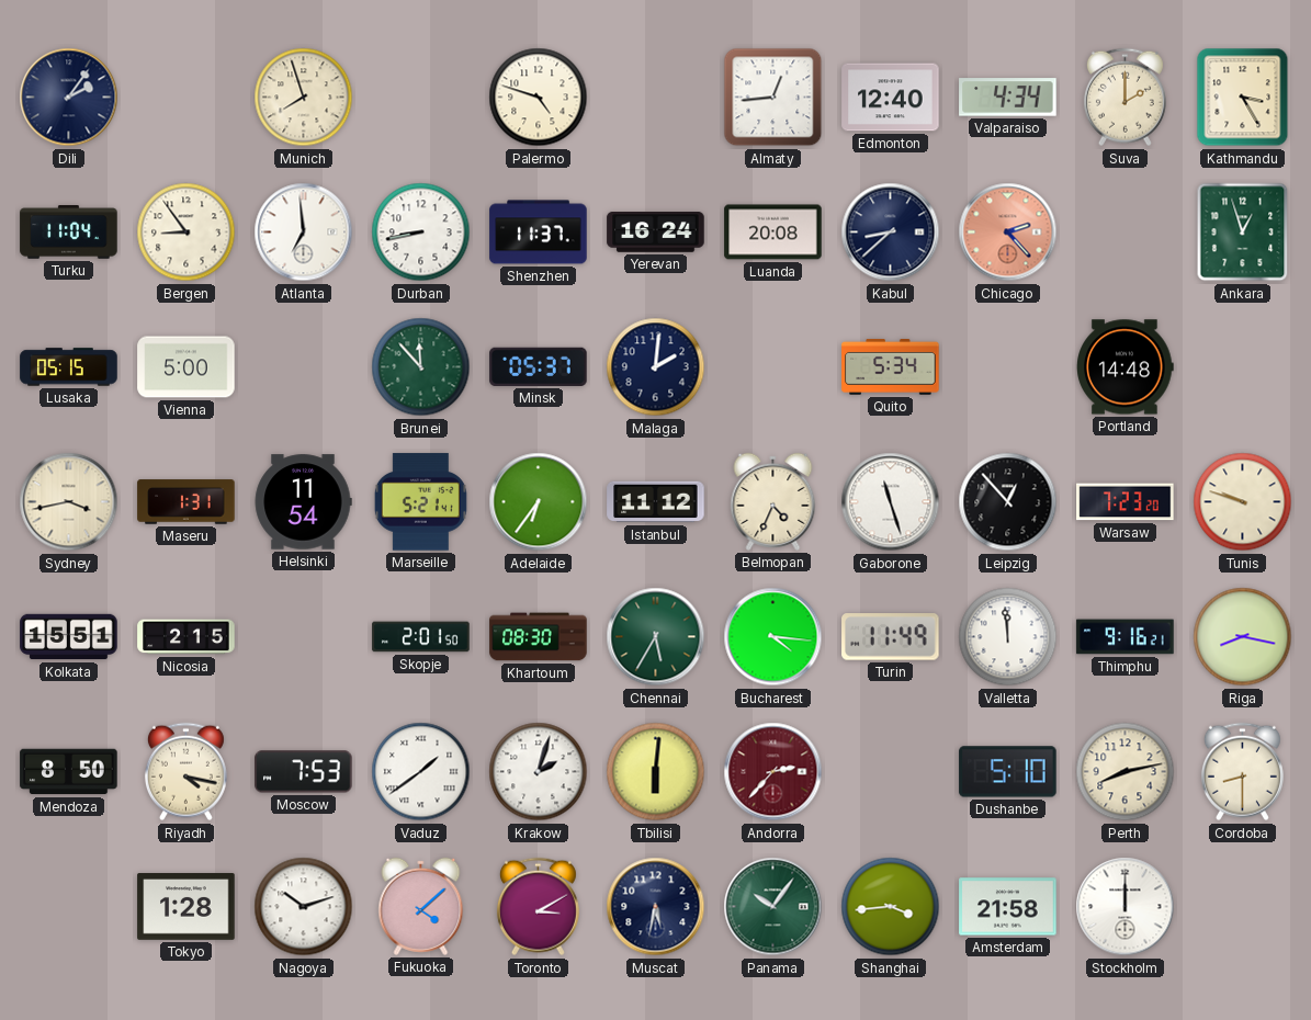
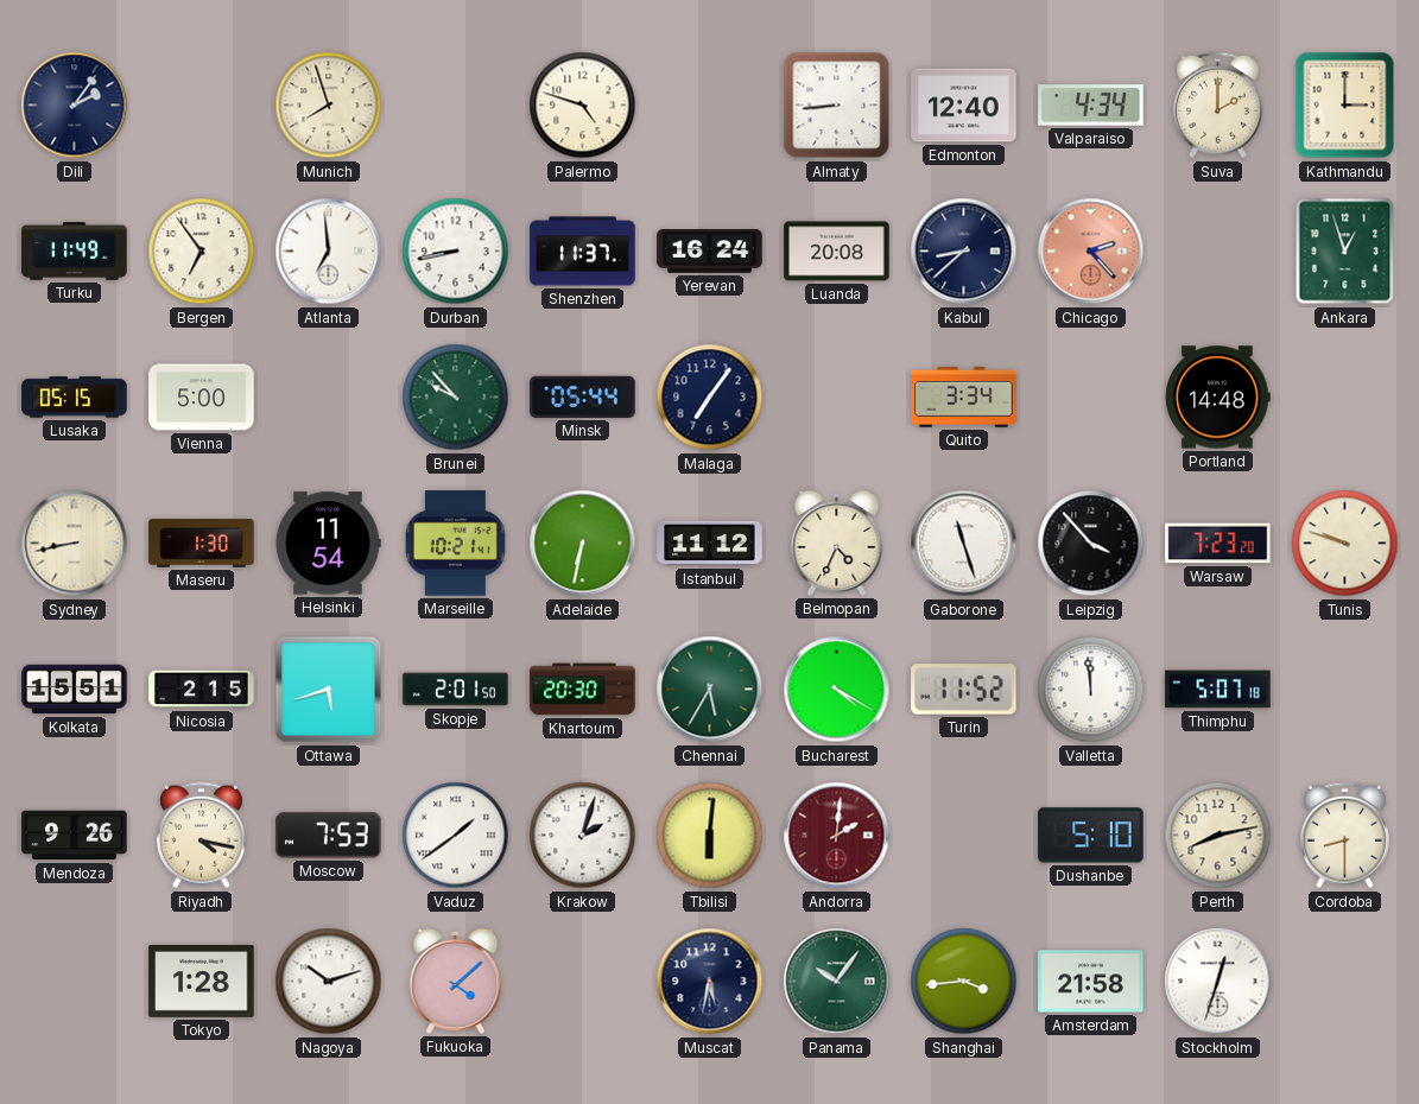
Almaty: 12:44 -> 8:44
Kathmandu: 3:25 -> 3:00
Turku: 11:04 -> 11:49
Bergen: 8:54 -> 6:54
Brunei: 11:53 -> 9:53
Minsk: 05:37 -> 05:44
Malaga: 2:01 -> 7:06
Quito: 5:34 -> 3:34
Sydney: 3:43 -> 8:43
Maseru: 1:31 -> 1:30
Marseille: 5:21 -> 10:21
Adelaide: 6:36 -> 6:32
Leipzig: 12:53 -> 3:53
Ottawa: none -> 5:42
Khartoum: 08:30 -> 20:30
Bucharest: 4:16 -> 4:20
Turin: 11:49 -> 11:52
Thimphu: 9:16 -> 5:07
Riga: 8:17 -> none
Mendoza: 8:50 -> 9:26
Andorra: 2:37 -> 2:01
Toronto: 3:10 -> none
Stockholm: 12:00 -> 12:33
